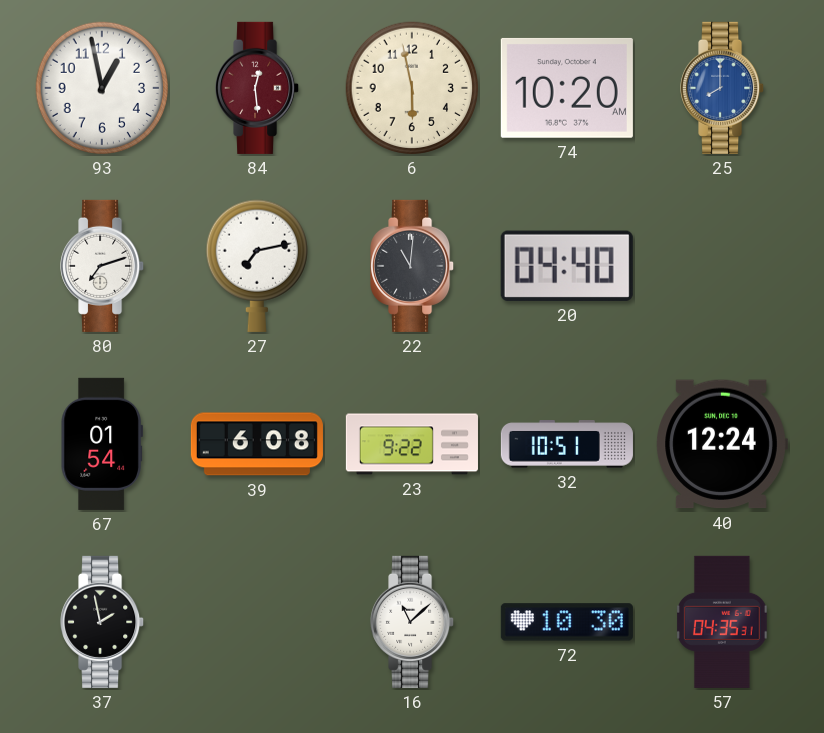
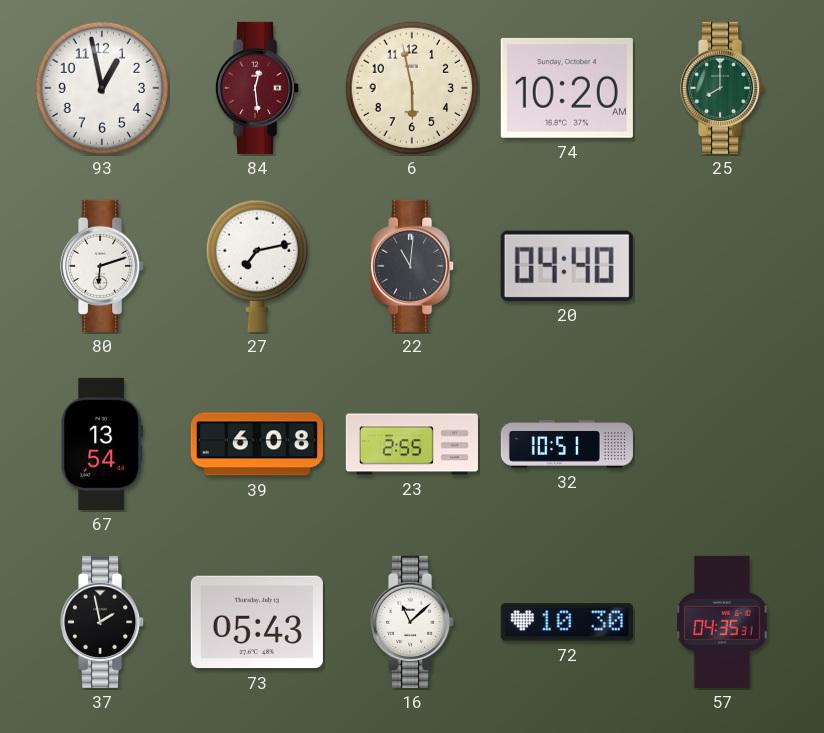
25 dial: blue -> green
80: 7:12 -> 6:12
67: 01:54 -> 13:54
23: 9:22 -> 2:55
40: 12:24 -> none
73: none -> 05:43
